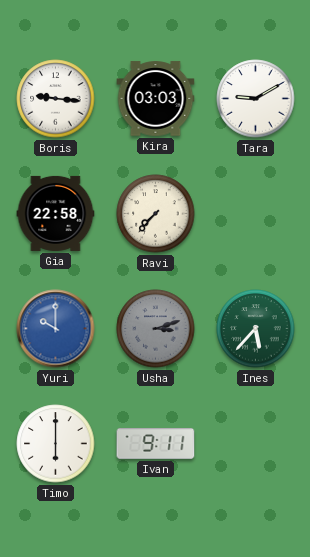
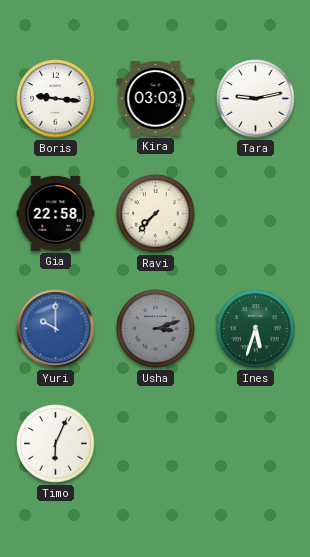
Tara: 9:10 -> 9:13
Ines: 5:37 -> 5:33
Timo: 6:00 -> 6:04
Ivan: 9:11 -> none
